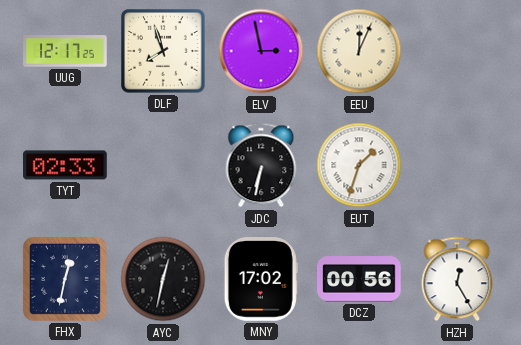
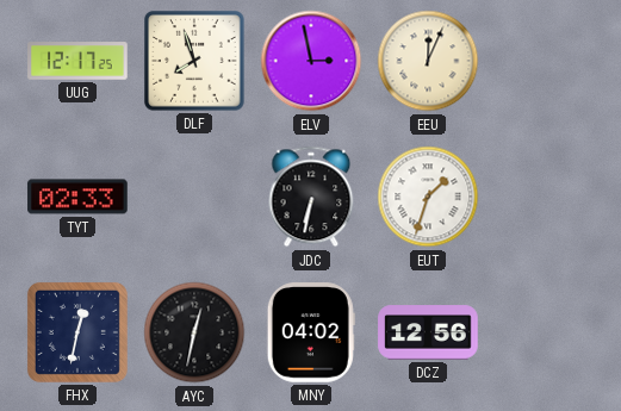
MNY: 17:02 -> 04:02
DCZ: 00:56 -> 12:56
HZH: 12:25 -> none
